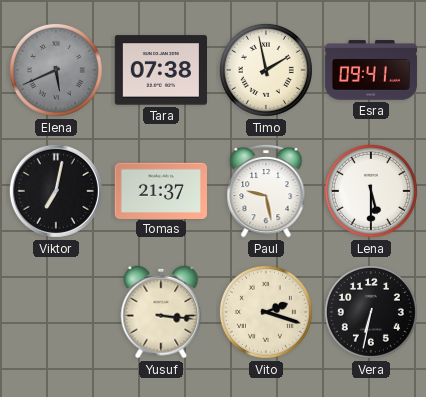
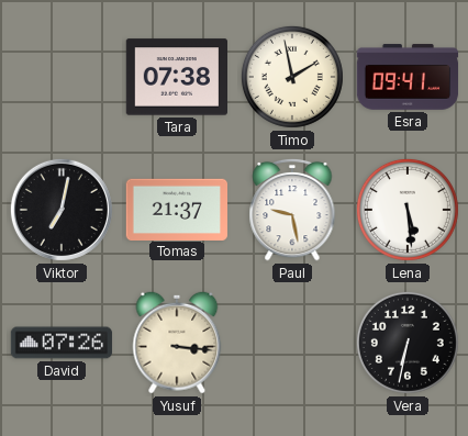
Elena: 5:41 -> none
Lena: 5:30 -> 5:29
David: none -> 07:26
Vito: 2:18 -> none
